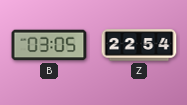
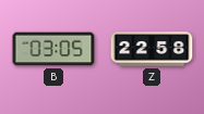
Z: 22:54 -> 22:58
